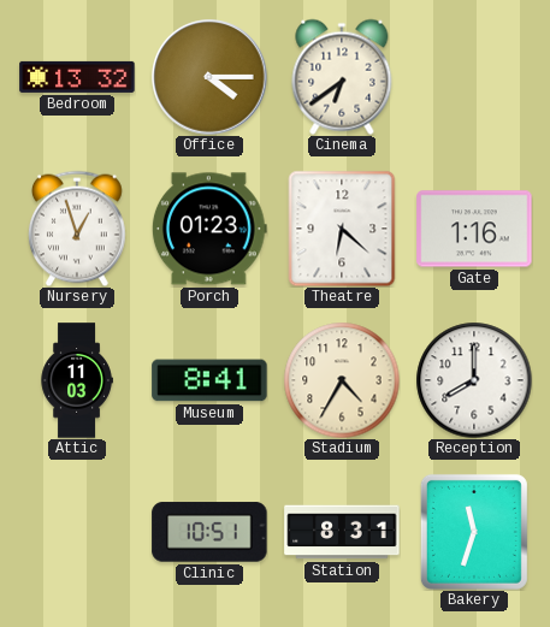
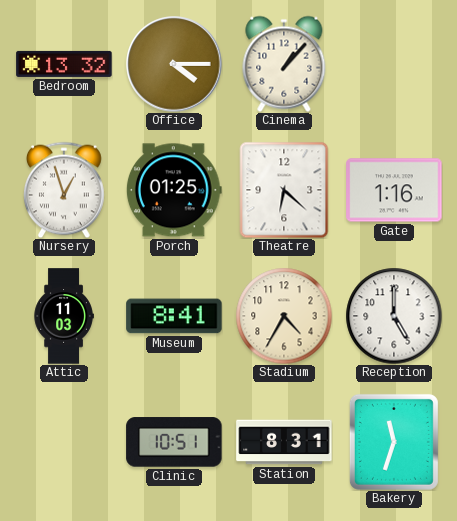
Cinema: 6:39 -> 1:07
Porch: 01:23 -> 01:25
Reception: 8:00 -> 5:00
